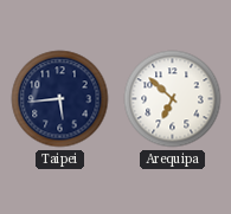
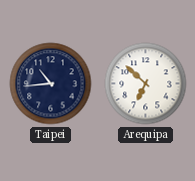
Taipei: 5:44 -> 10:44
